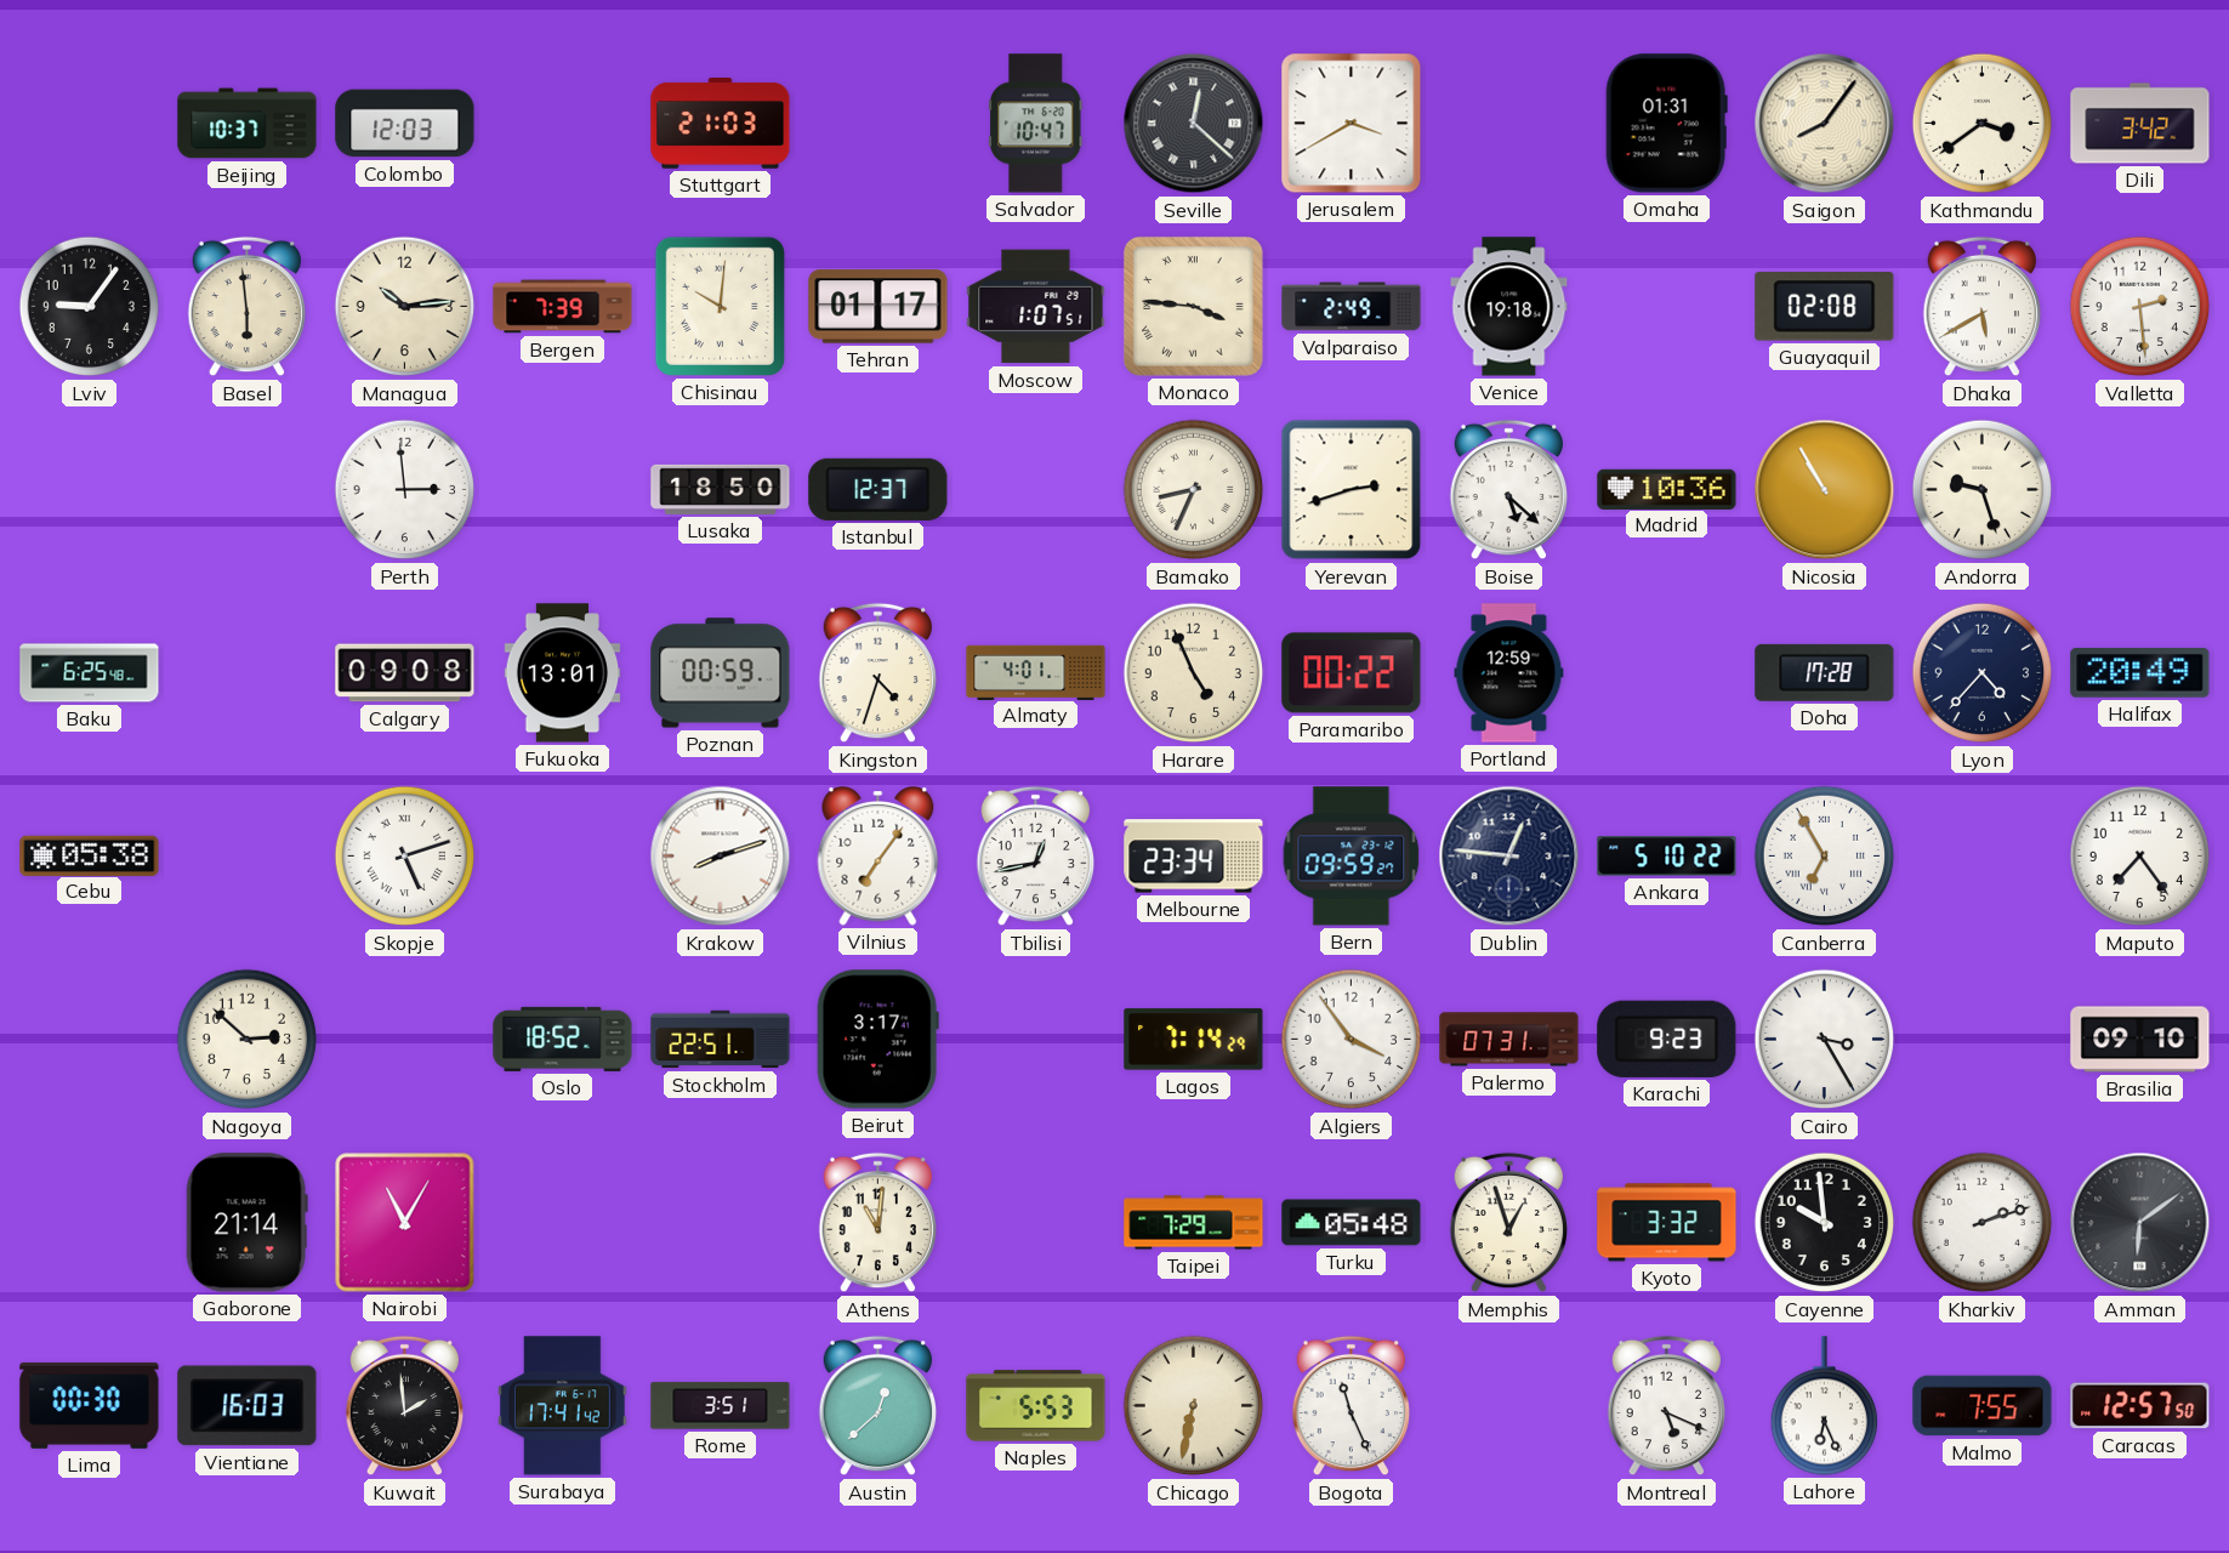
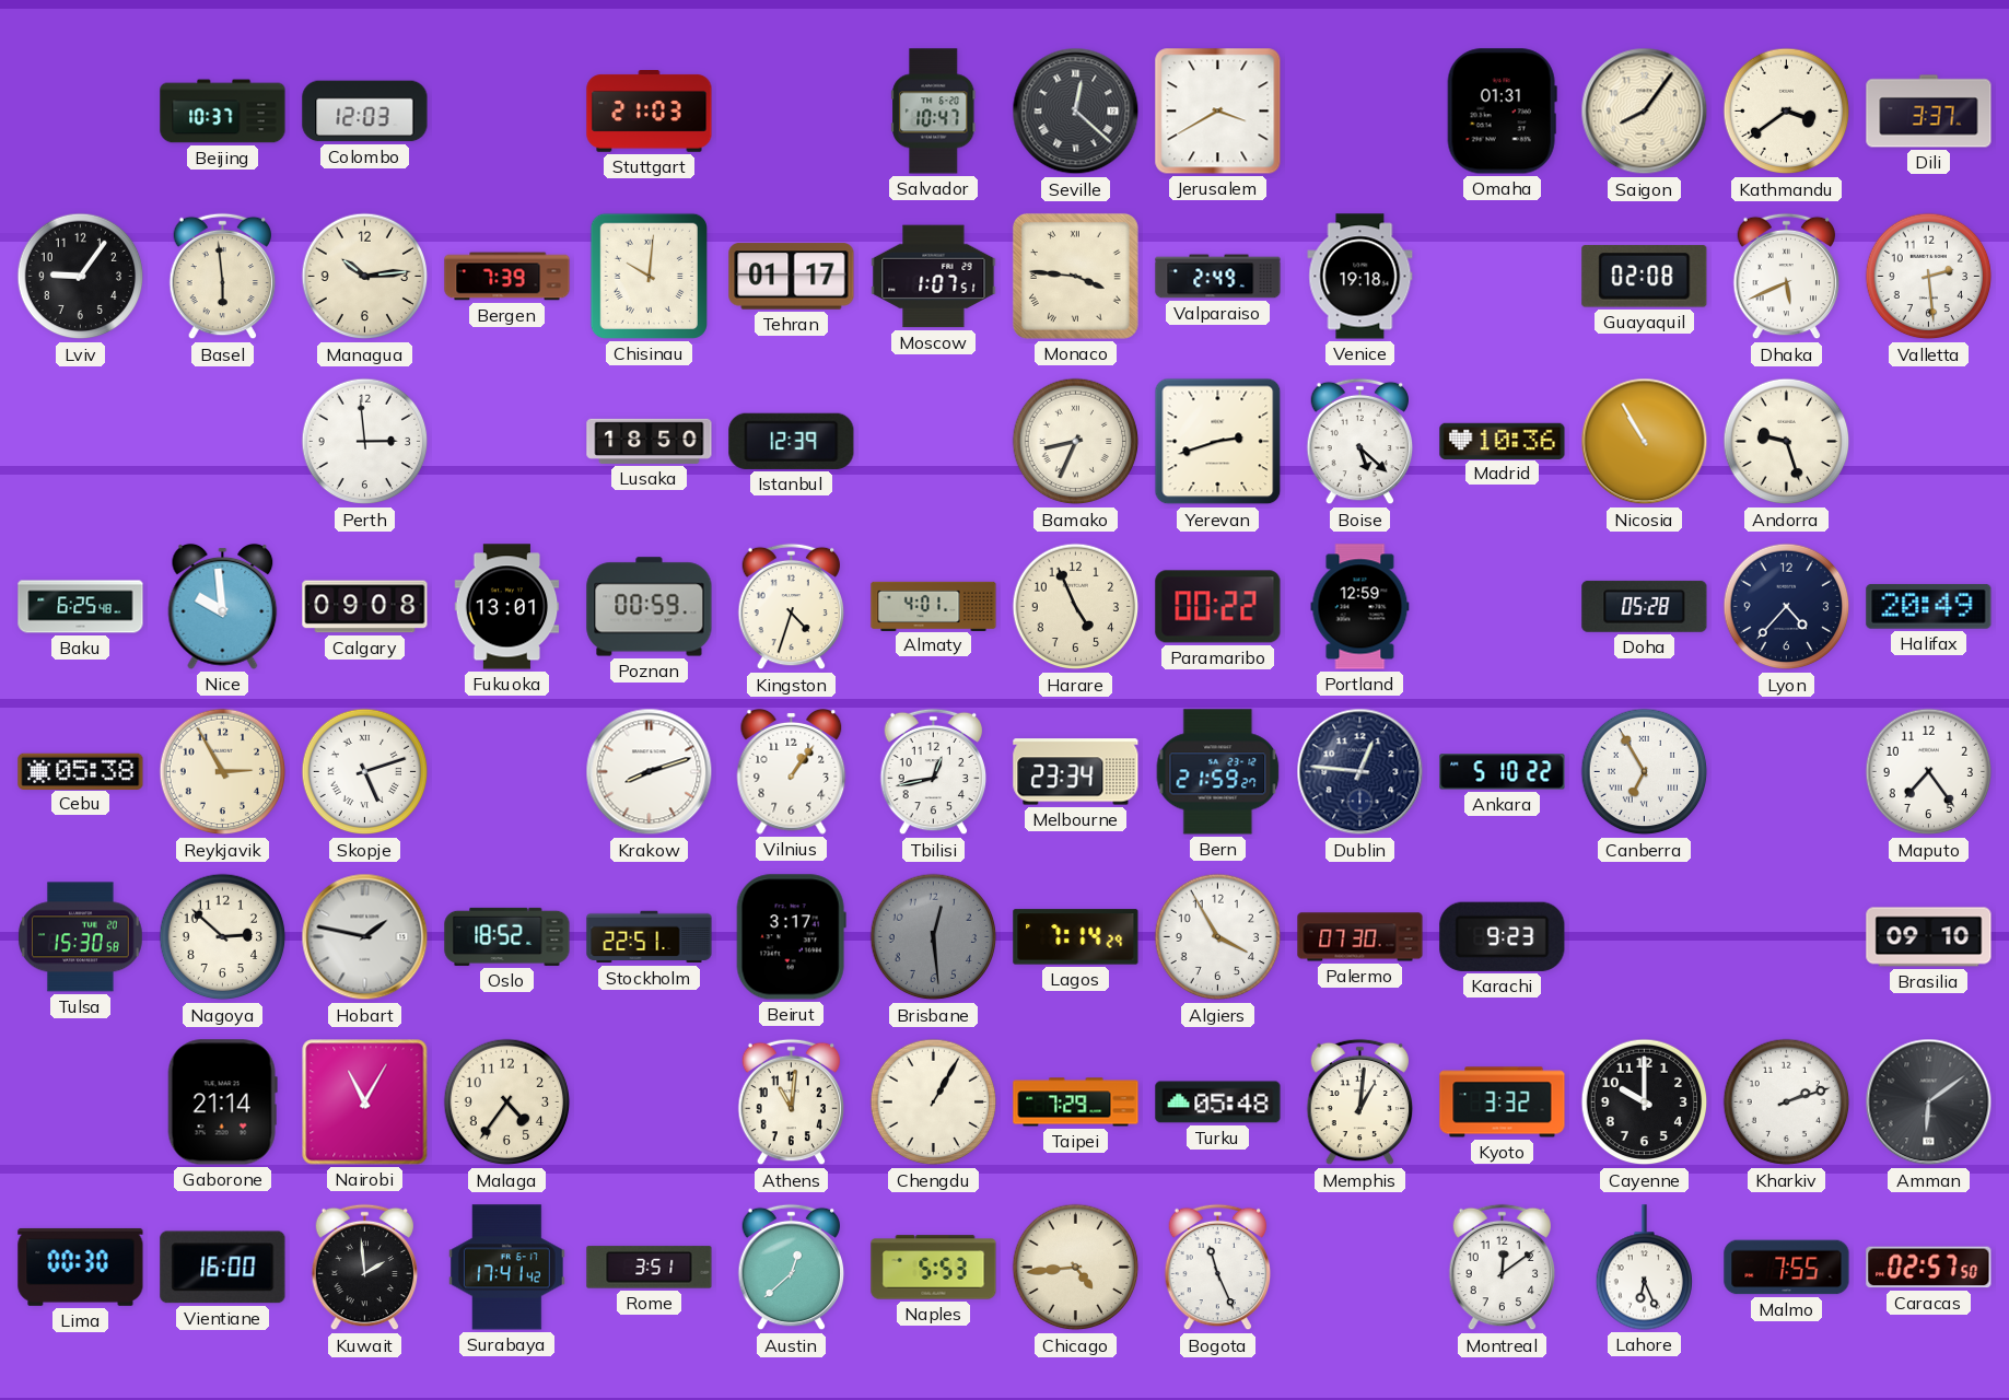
Dili: 3:42 -> 3:37
Dhaka: 5:40 -> 5:41
Istanbul: 12:37 -> 12:39
Nice: none -> 9:59
Doha: 17:28 -> 05:28
Reykjavik: none -> 2:55
Vilnius: 7:06 -> 1:06
Bern: 09:59 -> 21:59
Tulsa: none -> 15:30
Hobart: none -> 1:47
Brisbane: none -> 12:29
Algiers: 3:54 -> 3:55
Palermo: 07:31 -> 07:30
Cairo: 3:25 -> none
Malaga: none -> 4:36
Chengdu: none -> 1:05
Memphis: 12:57 -> 1:01
Cayenne: 9:59 -> 10:00
Vientiane: 16:03 -> 16:00
Chicago: 6:32 -> 4:44
Montreal: 5:19 -> 12:09
Caracas: 12:57 -> 02:57
